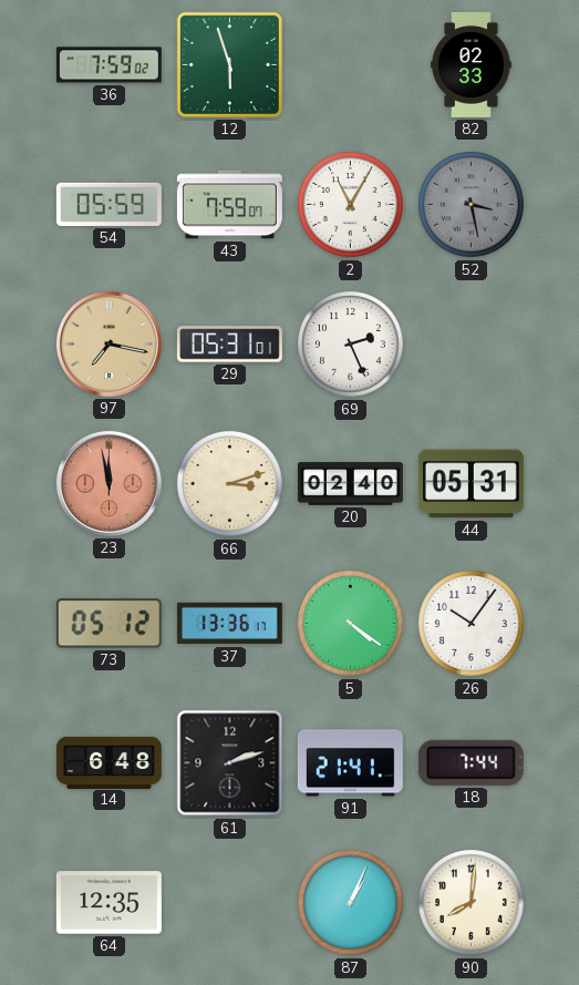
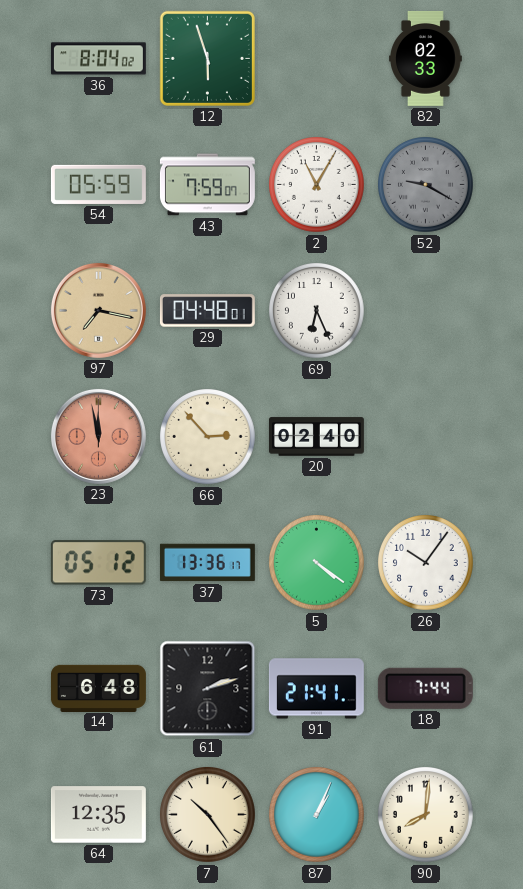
36: 7:59 -> 8:04
52: 3:28 -> 9:20
29: 05:31 -> 04:48
69: 2:26 -> 6:26
66: 3:12 -> 2:53
44: 05:31 -> none
7: none -> 10:24
